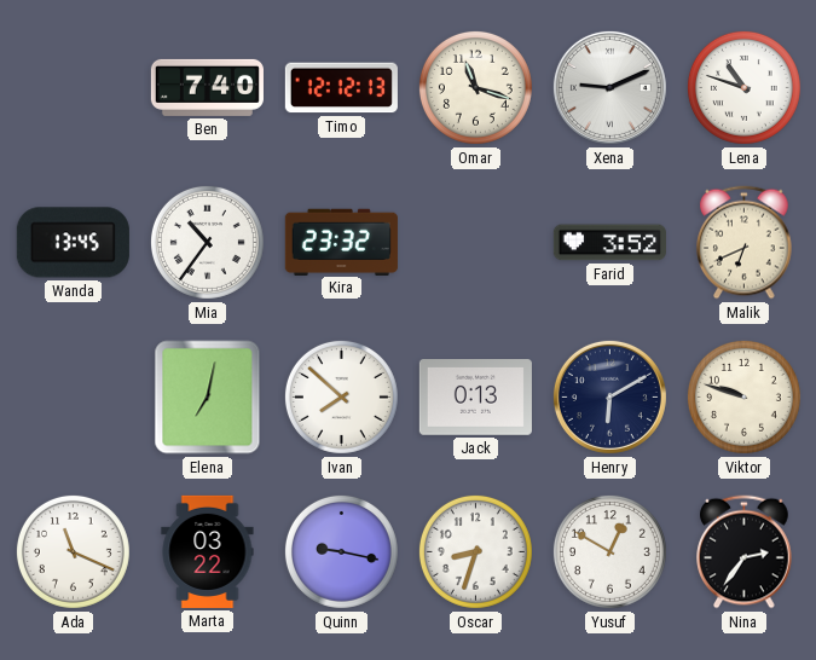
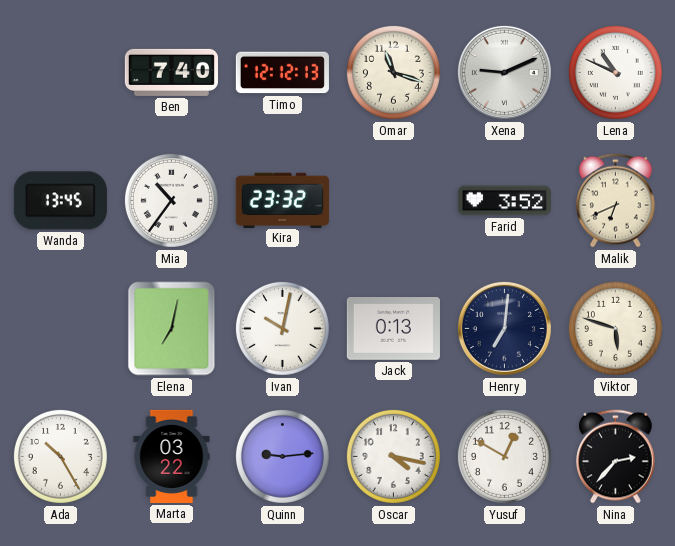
Lena: 10:48 -> 10:49
Ivan: 7:52 -> 10:02
Henry: 6:10 -> 7:01
Viktor: 9:48 -> 5:48
Ada: 11:19 -> 10:25
Quinn: 9:17 -> 9:14
Oscar: 8:33 -> 4:17
Nina: 2:36 -> 2:37
